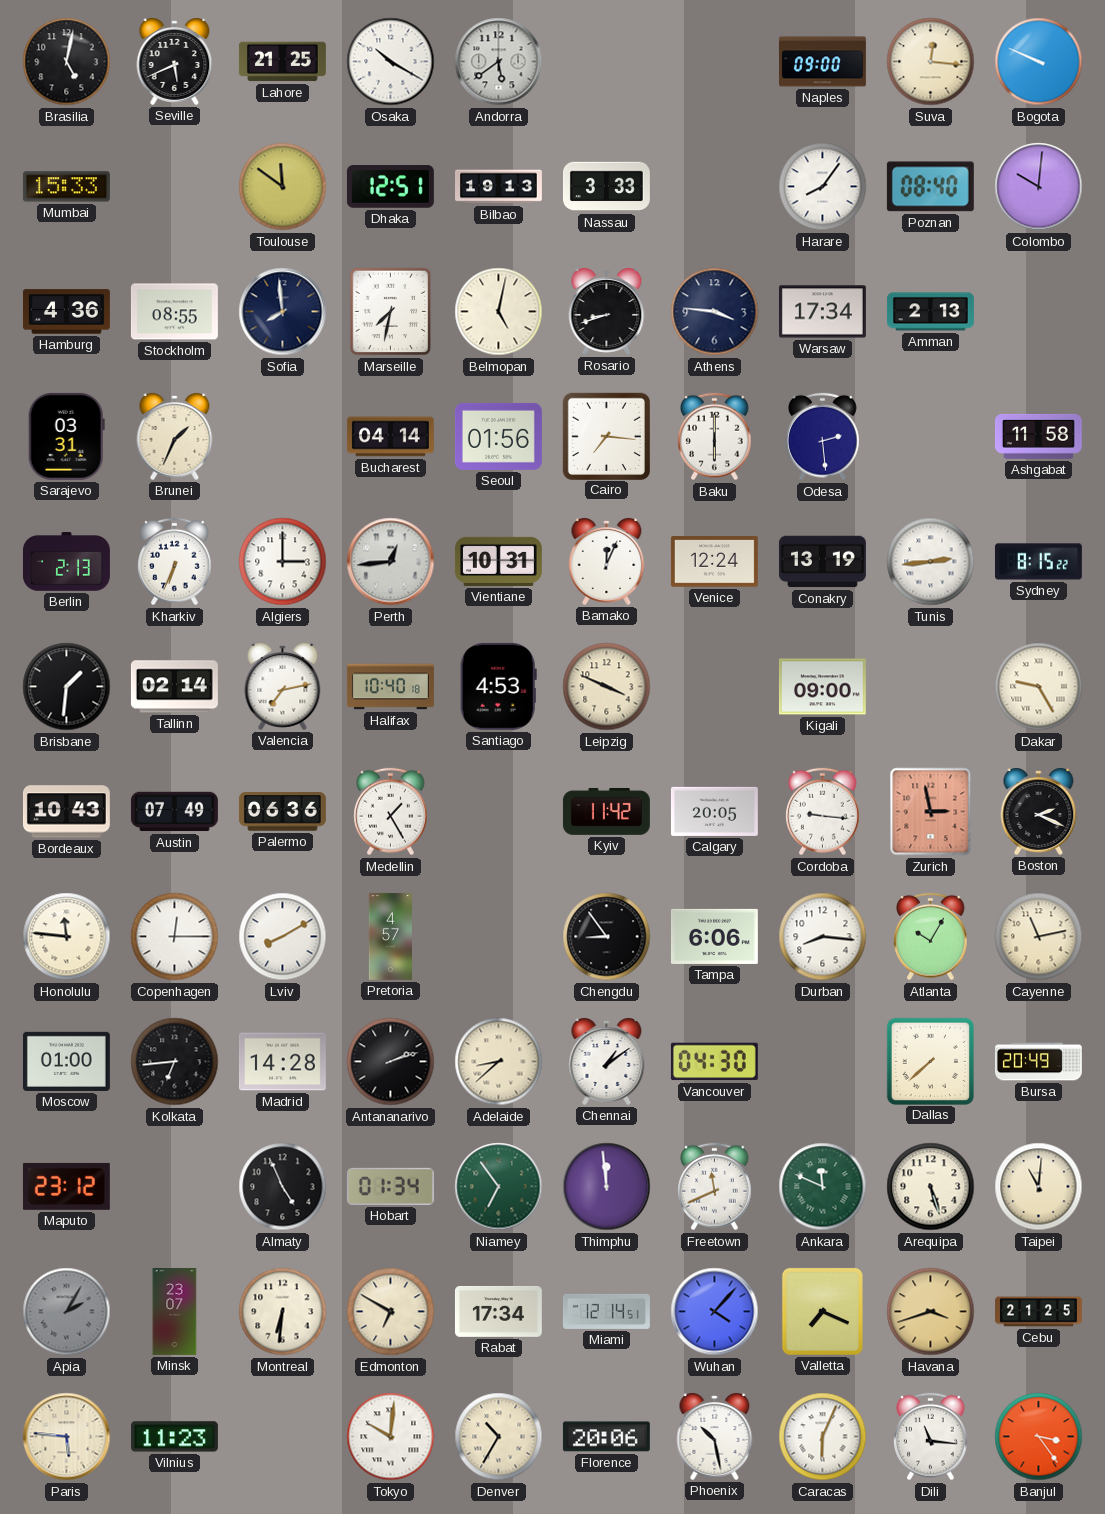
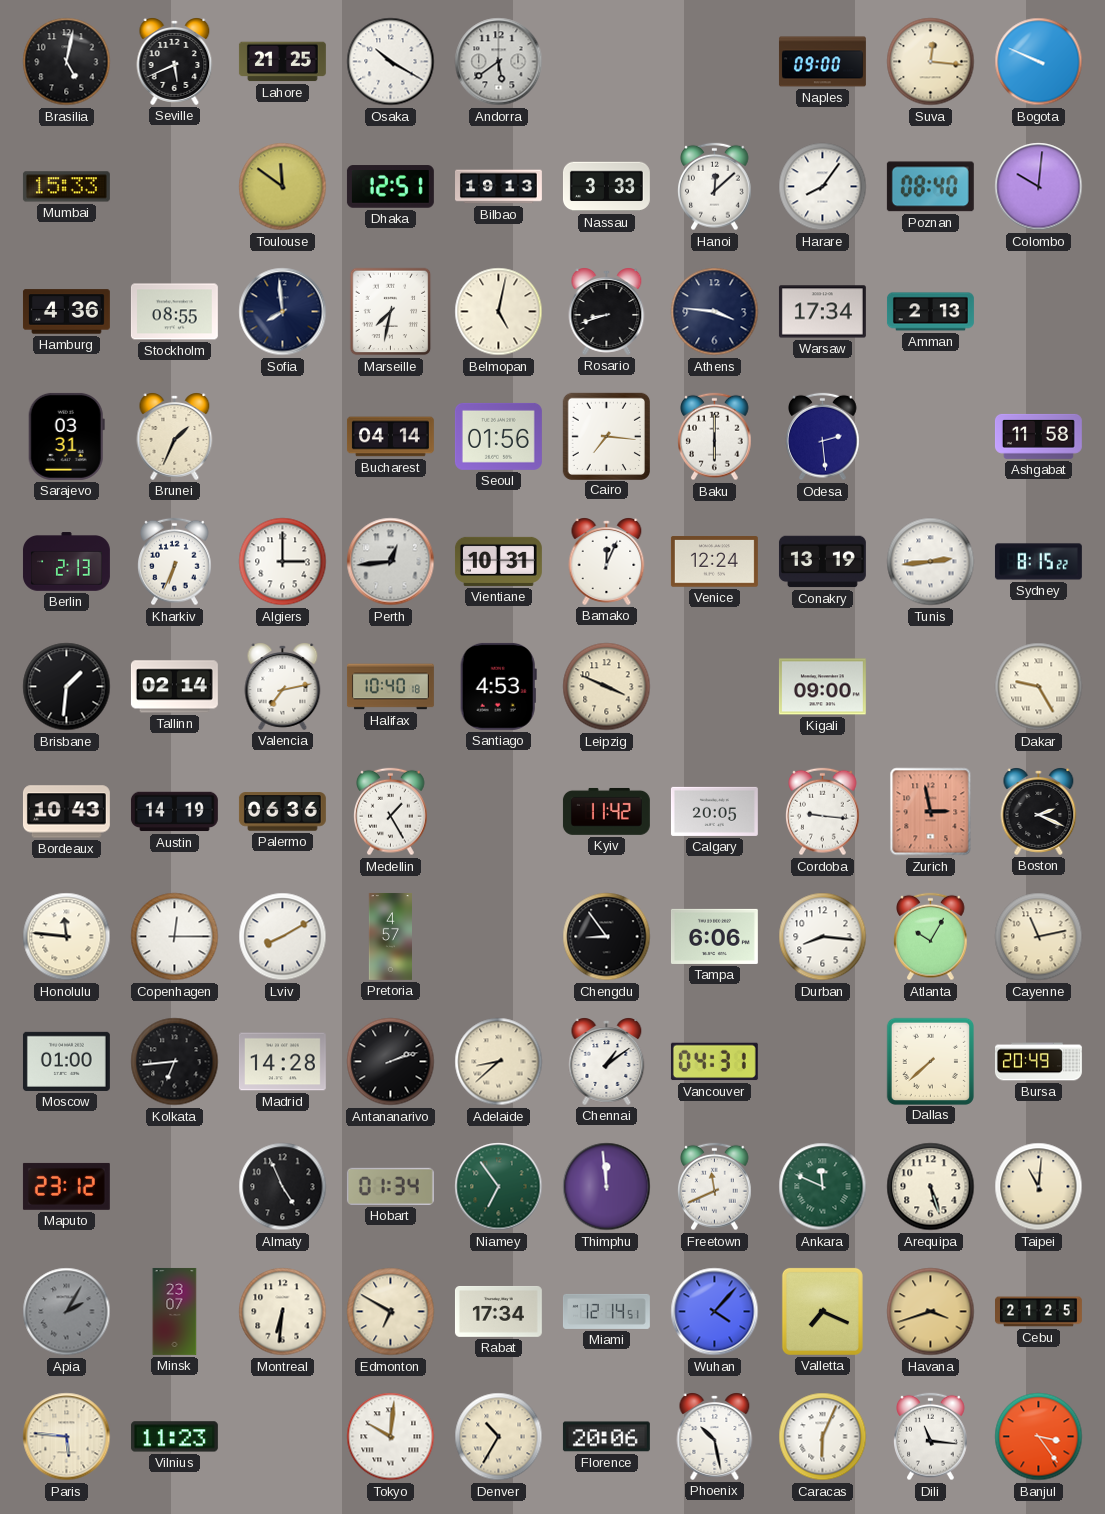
Hanoi: none -> 12:08
Austin: 07:49 -> 14:19
Vancouver: 04:30 -> 04:31
